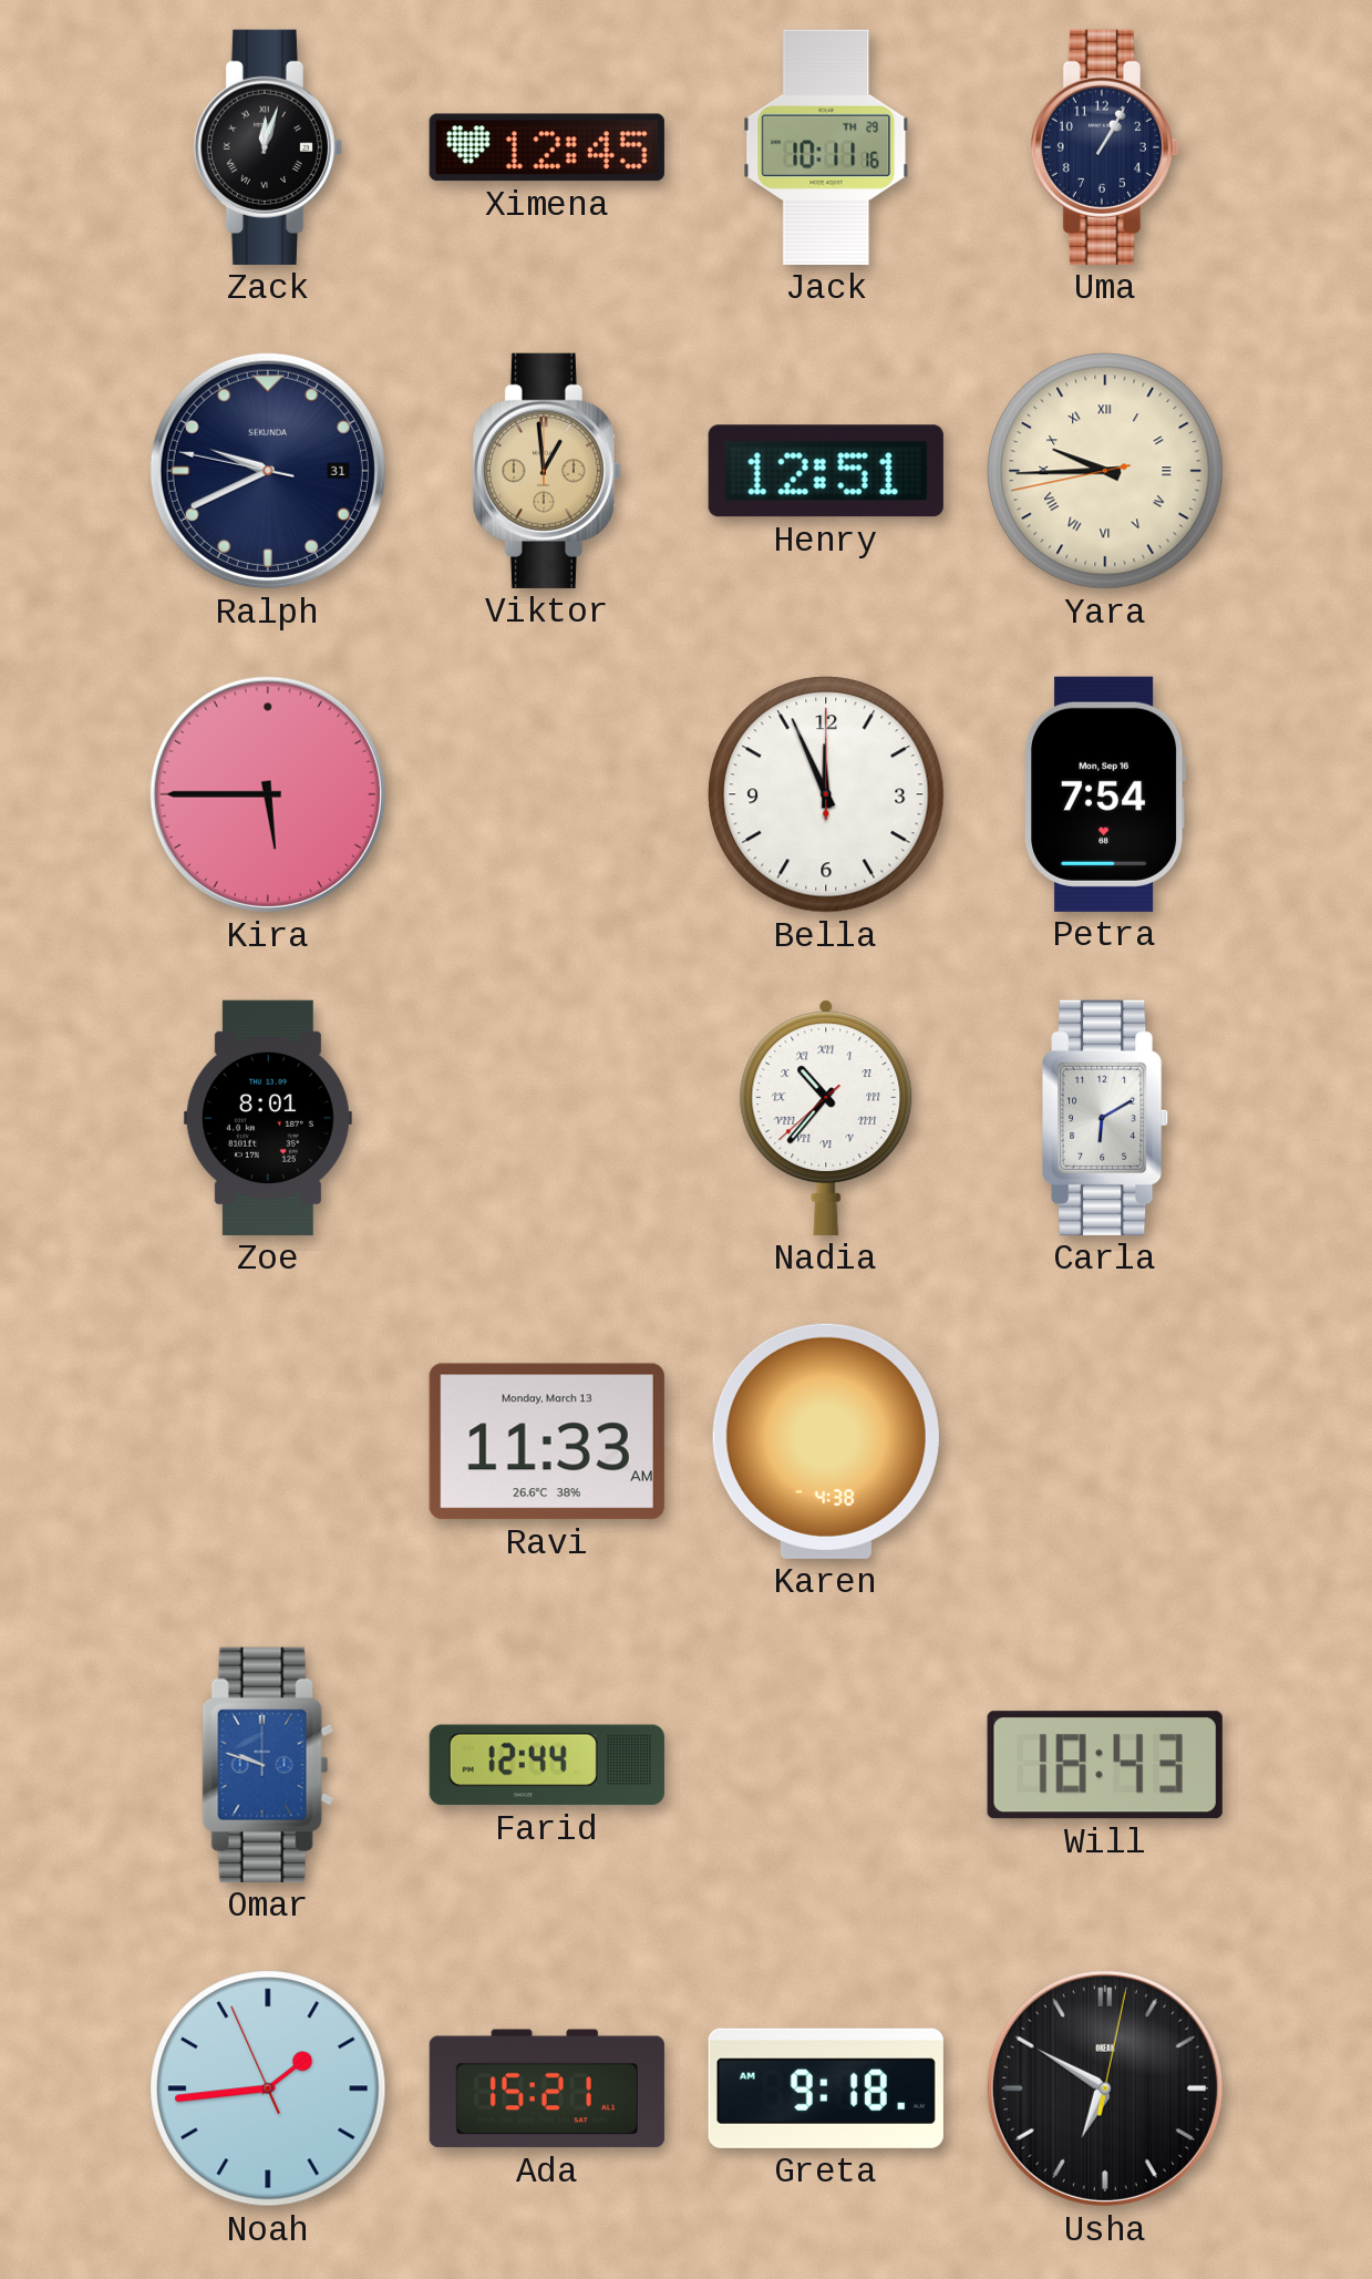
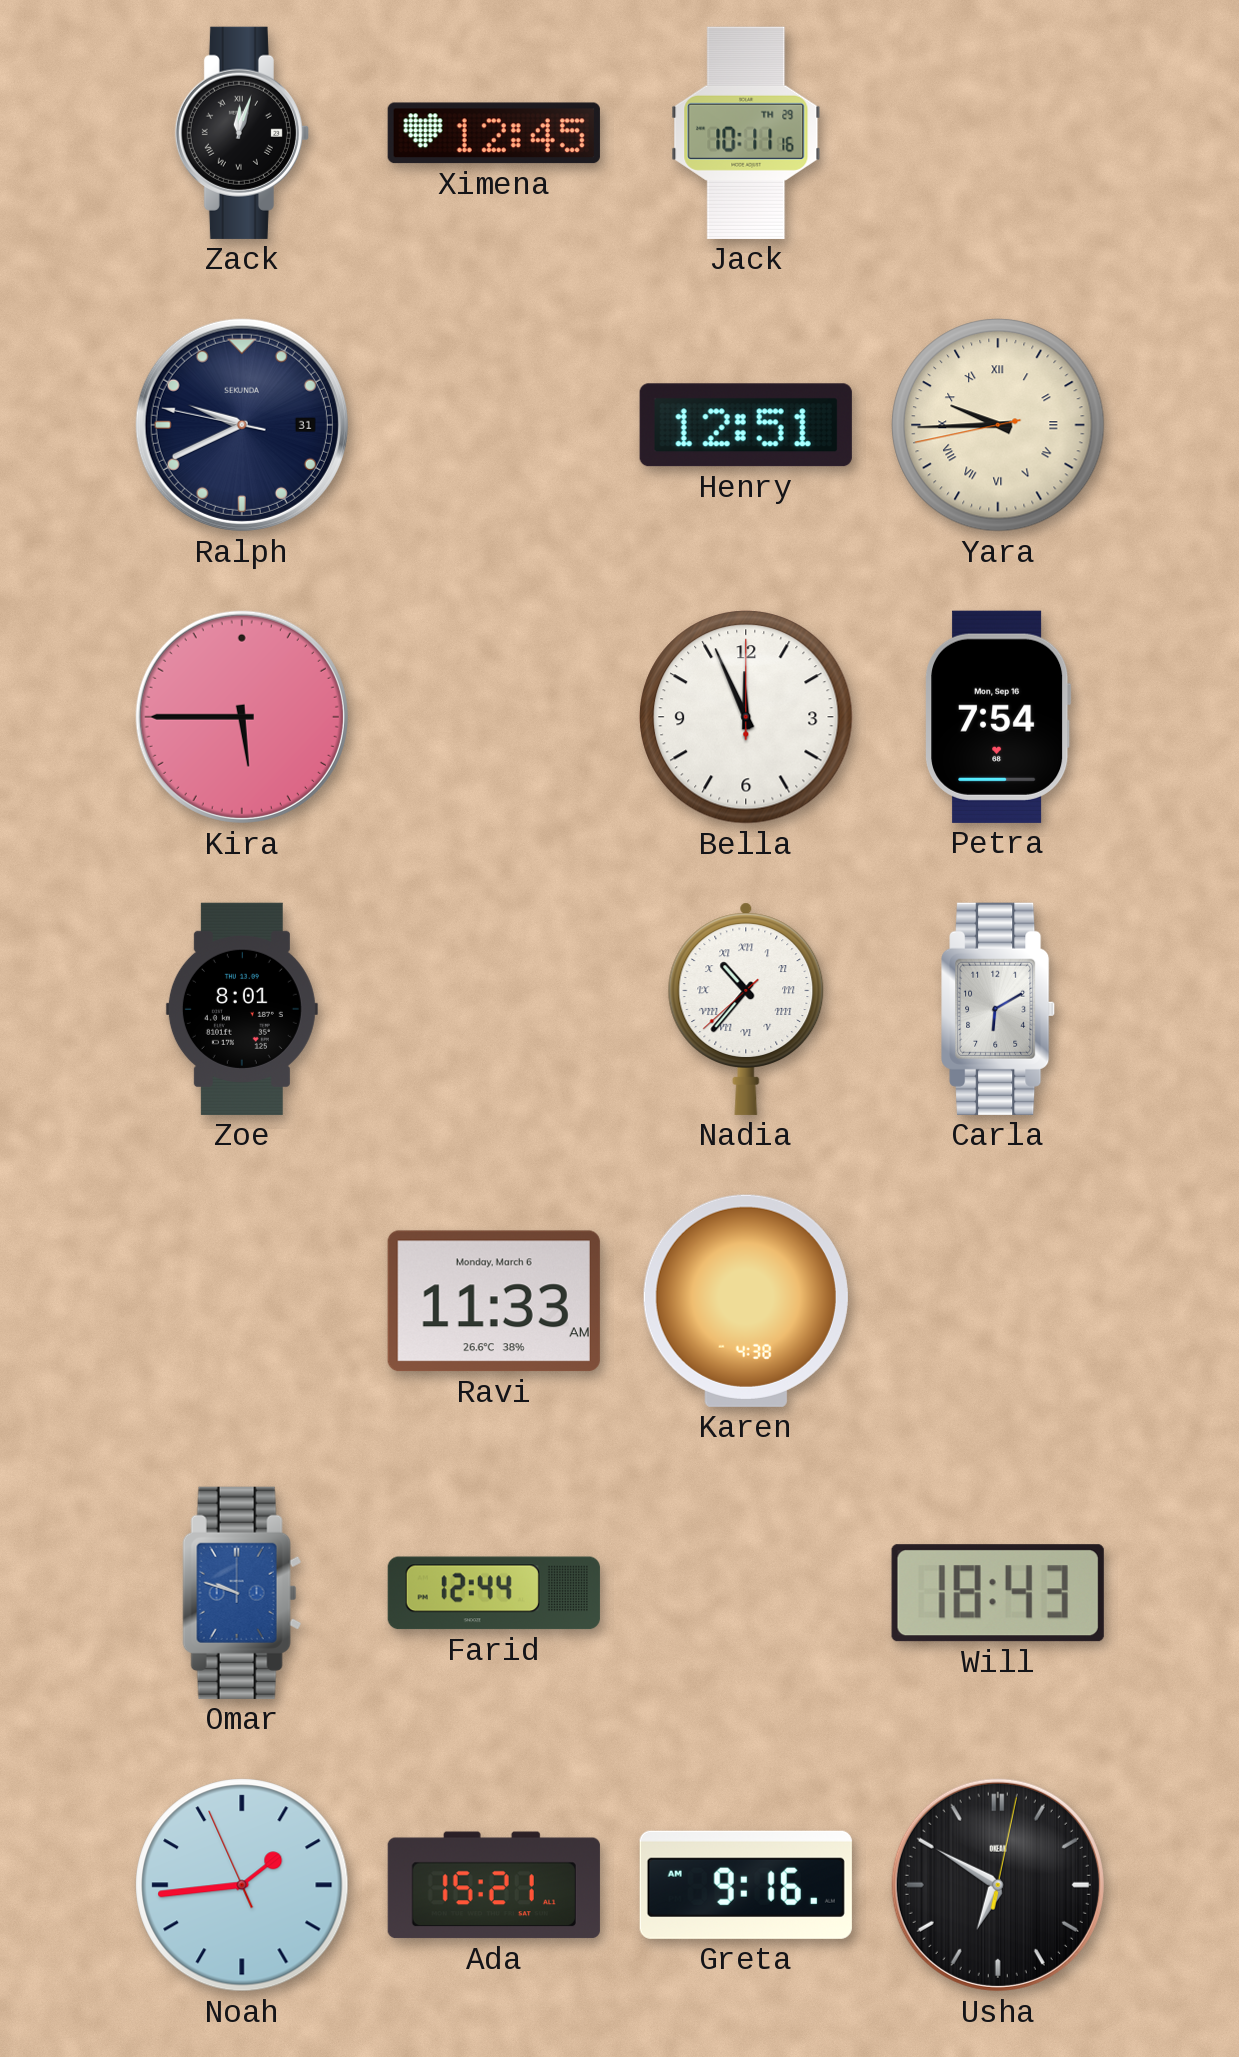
Uma: 1:05 -> none
Viktor: 12:59 -> none
Ravi date: Monday, March 13 -> Monday, March 6
Greta: 9:18 -> 9:16
